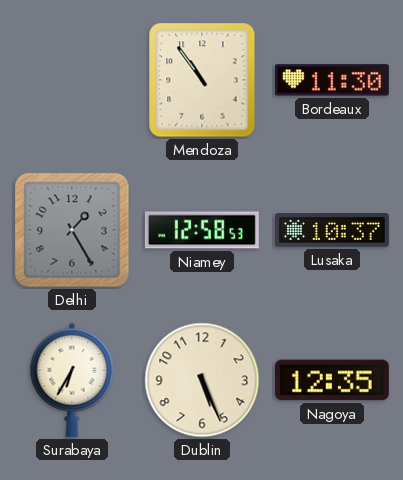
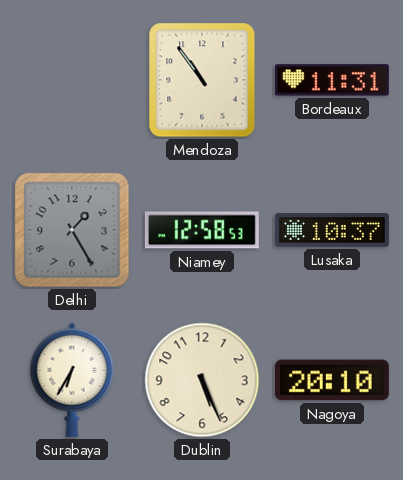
Bordeaux: 11:30 -> 11:31
Nagoya: 12:35 -> 20:10
